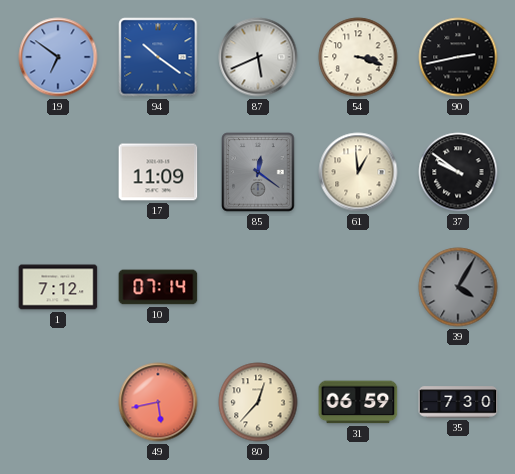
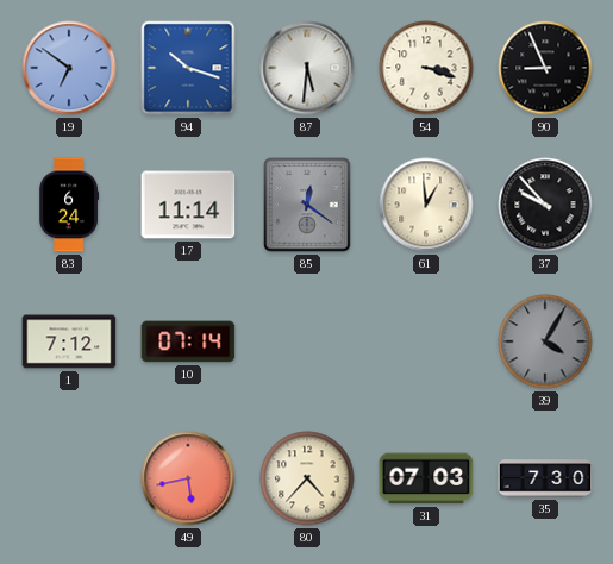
94: 10:21 -> 10:18
87: 5:41 -> 5:31
90: 2:43 -> 8:56
83: none -> 6:24
17: 11:09 -> 11:14
37: 9:51 -> 9:53
80: 12:37 -> 4:37
31: 06:59 -> 07:03
